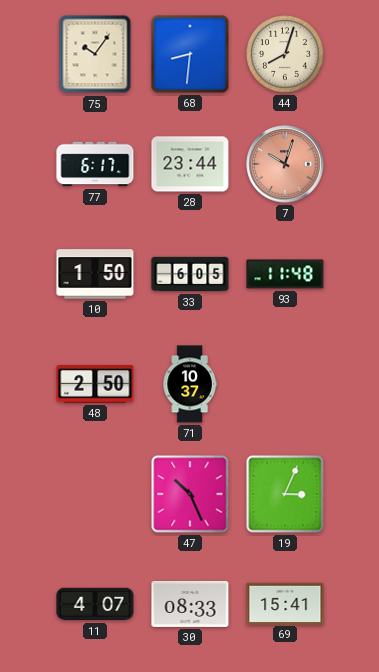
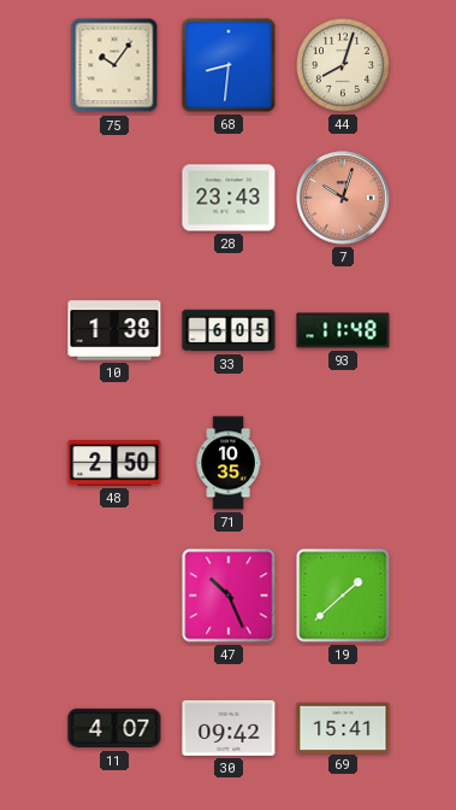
77: 6:17 -> none
28: 23:44 -> 23:43
10: 1:50 -> 1:38
71: 10:37 -> 10:35
19: 3:04 -> 1:38
30: 08:33 -> 09:42
